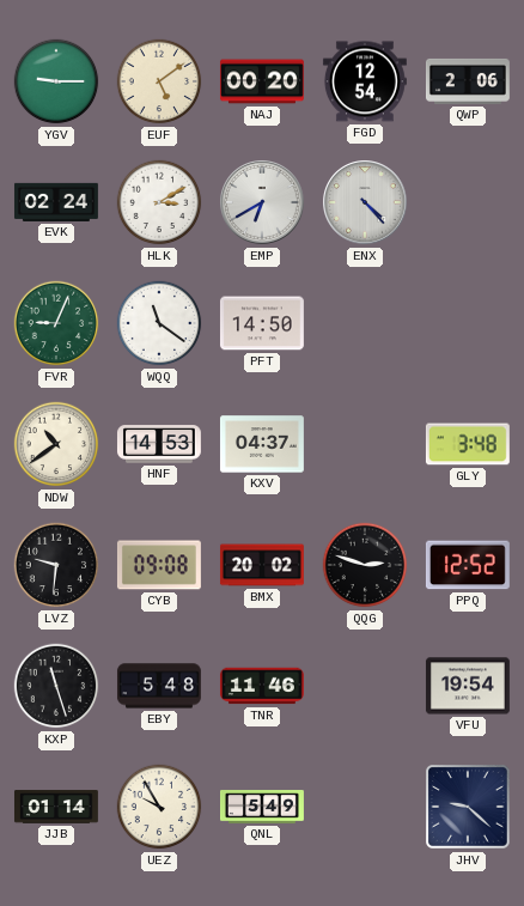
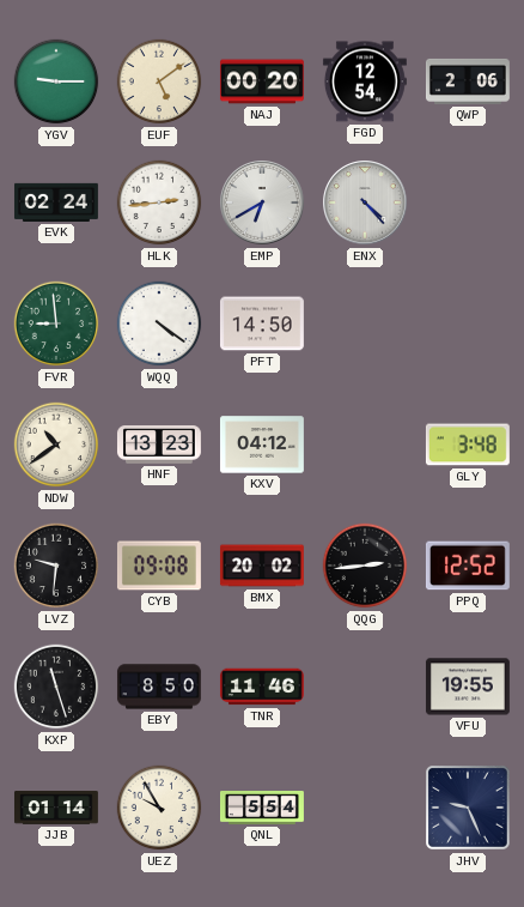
HLK: 3:10 -> 2:44
FVR: 9:04 -> 8:59
WQQ: 11:21 -> 4:21
HNF: 14:53 -> 13:23
KXV: 04:37 -> 04:12
QQG: 2:48 -> 2:44
EBY: 5:48 -> 8:50
VFU: 19:54 -> 19:55
QNL: 5:49 -> 5:54
JHV: 9:22 -> 9:26
